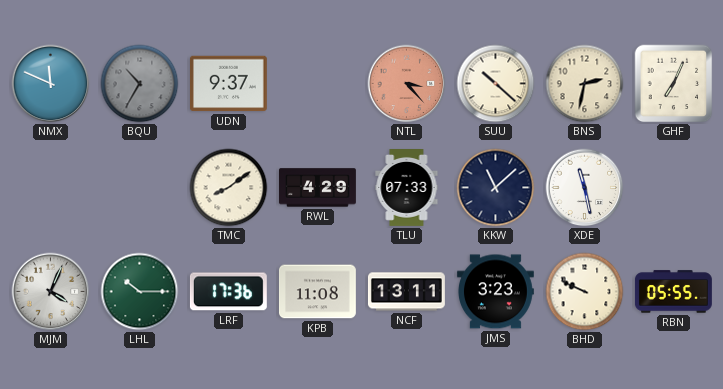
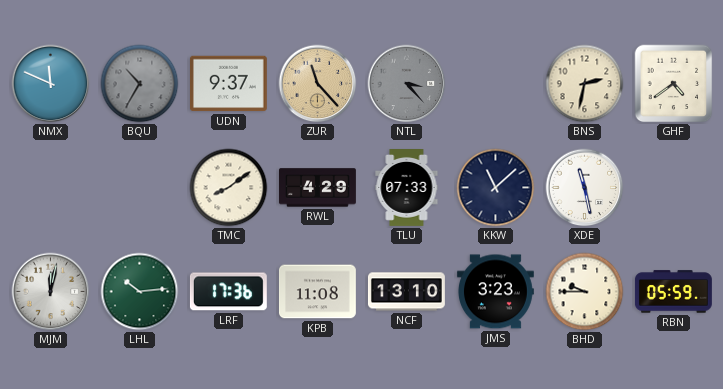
ZUR: none -> 11:23
NTL dial: salmon -> grey
SUU: 10:22 -> none
GHF: 7:04 -> 4:39
MJM: 4:04 -> 12:02
LHL: 10:15 -> 10:14
NCF: 13:11 -> 13:10
BHD: 9:49 -> 9:45
RBN: 05:55 -> 05:59
